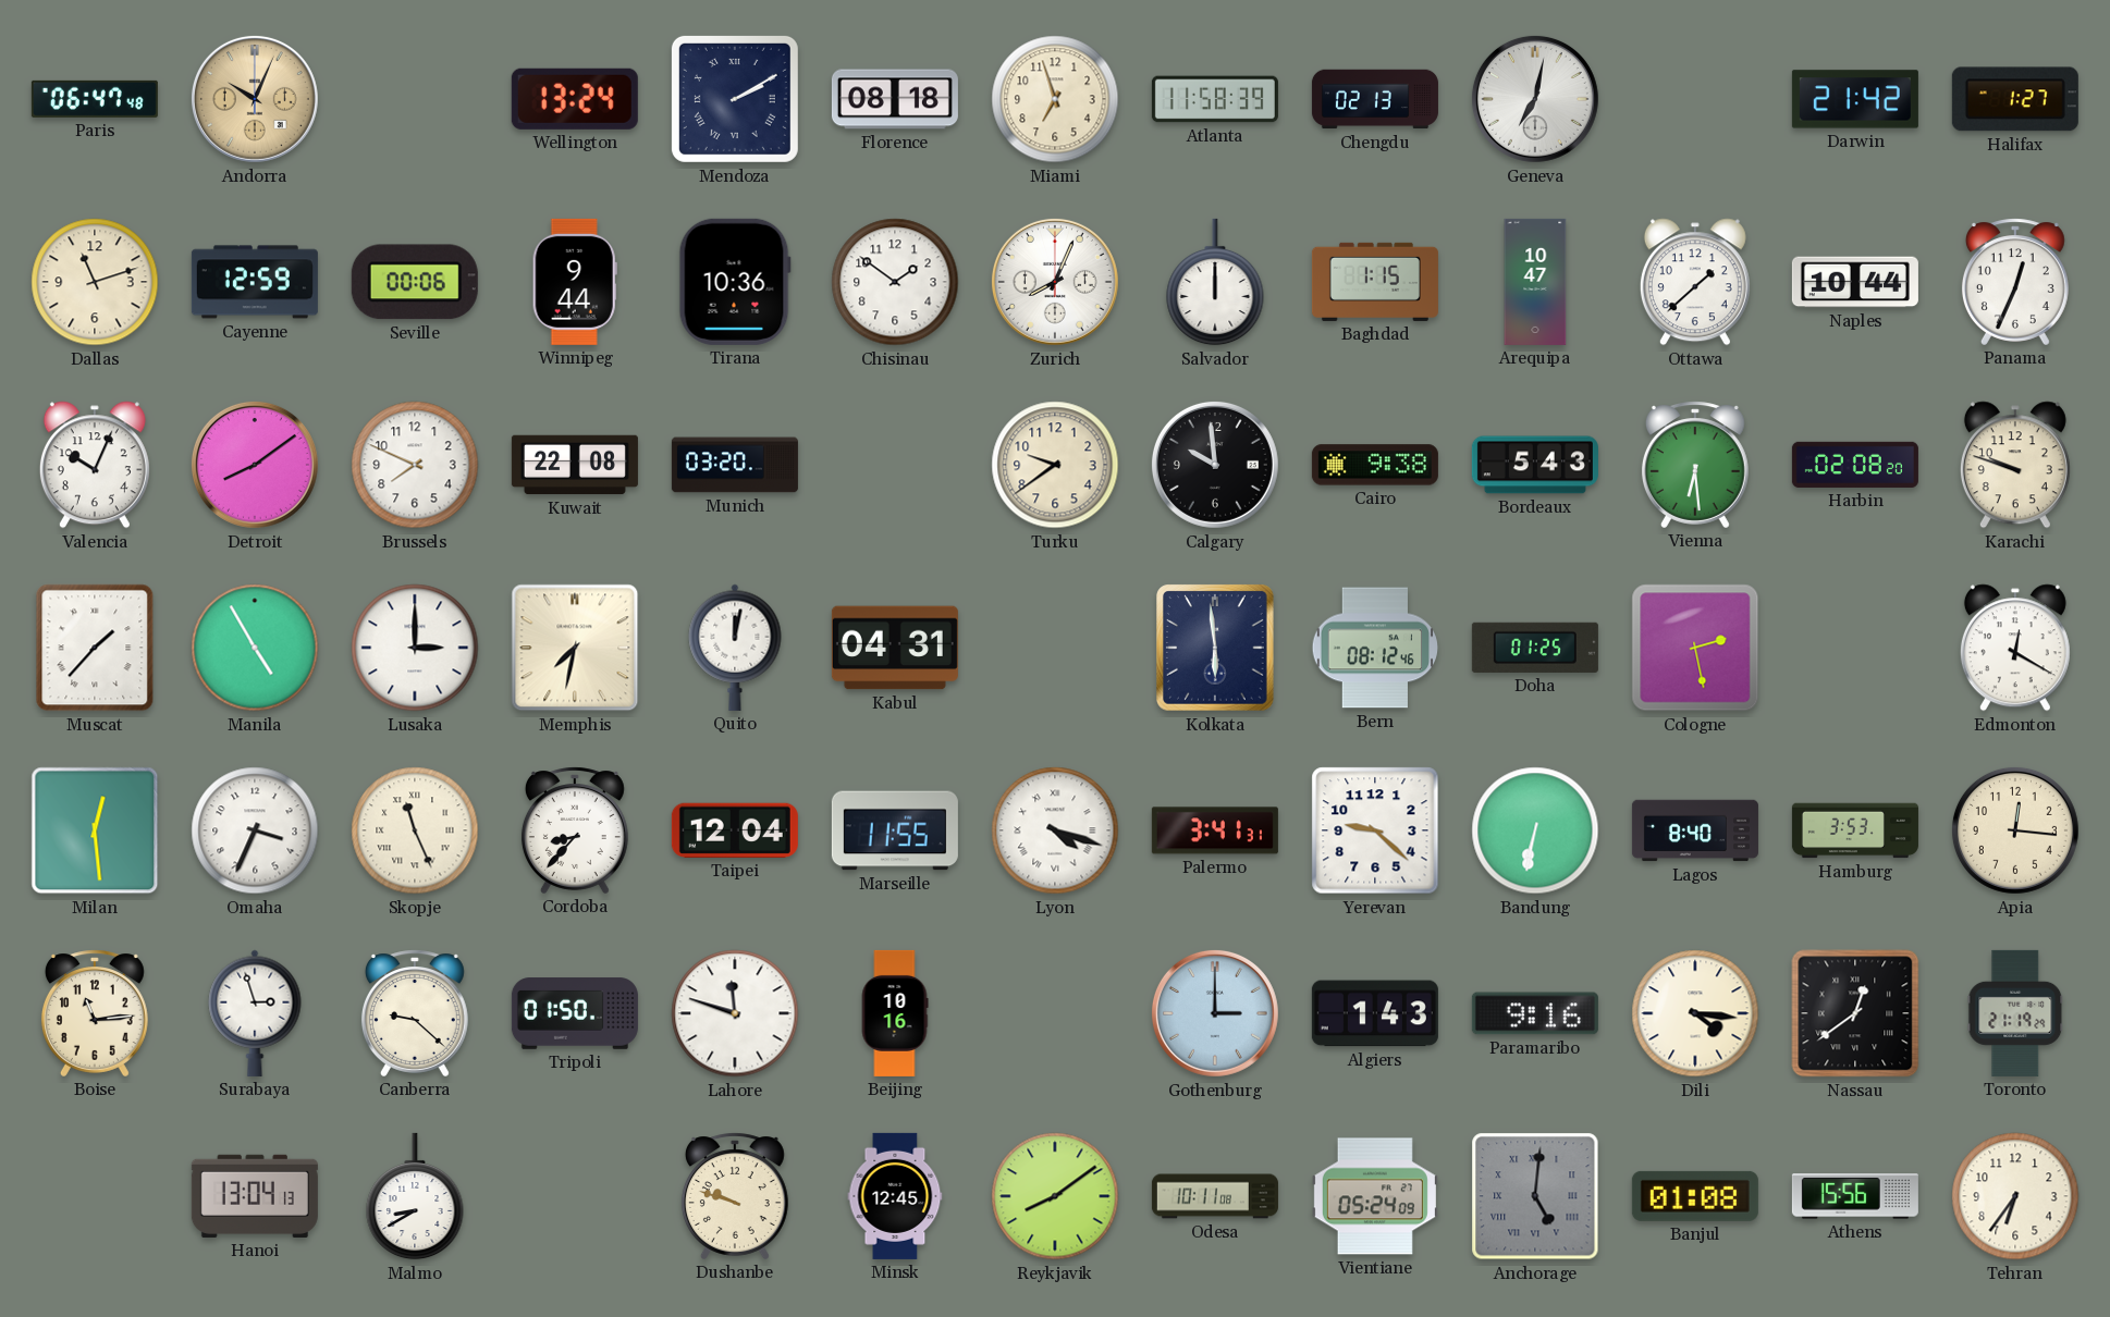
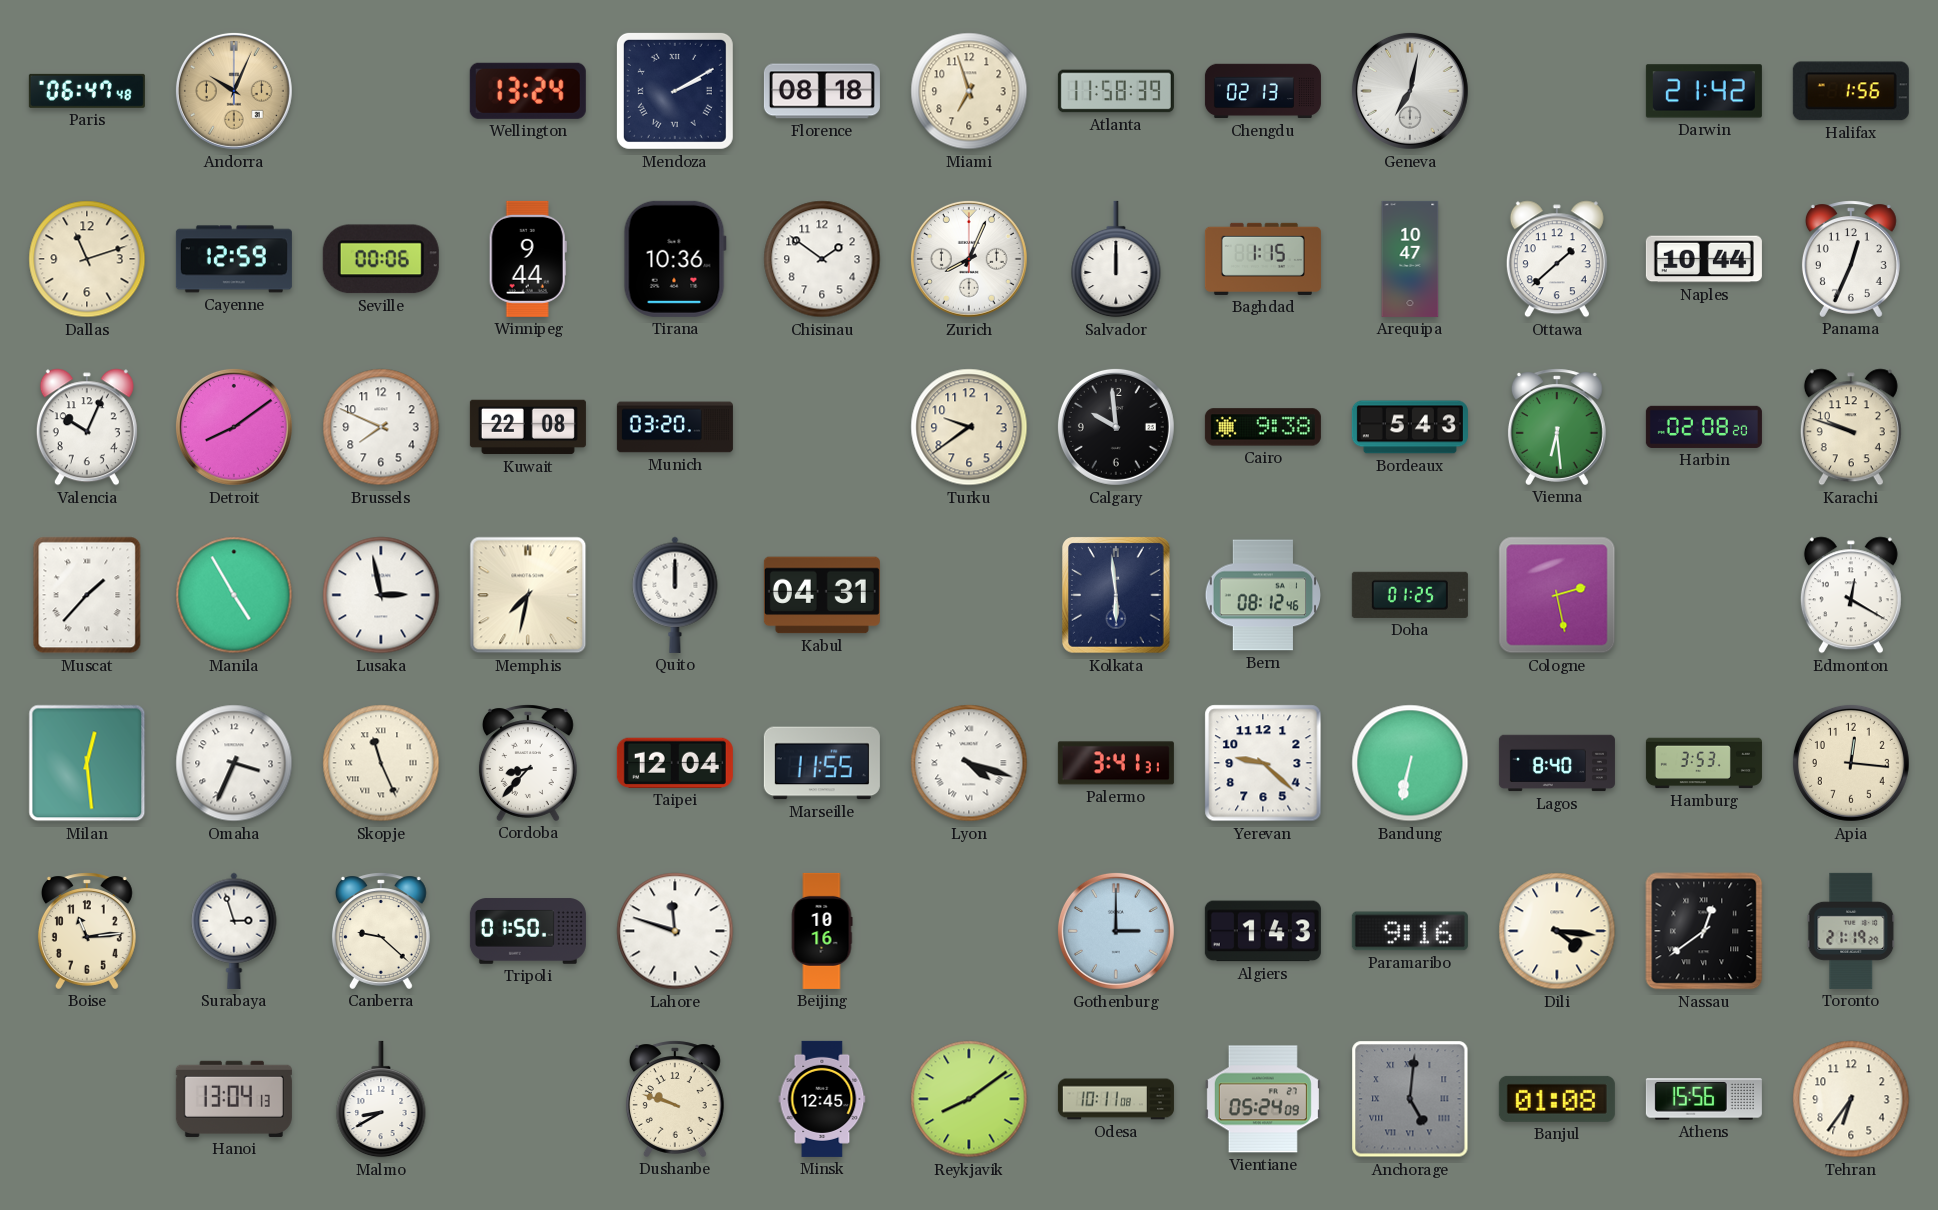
Halifax: 1:27 -> 1:56
Lusaka: 3:00 -> 2:58
Quito: 12:02 -> 12:00
